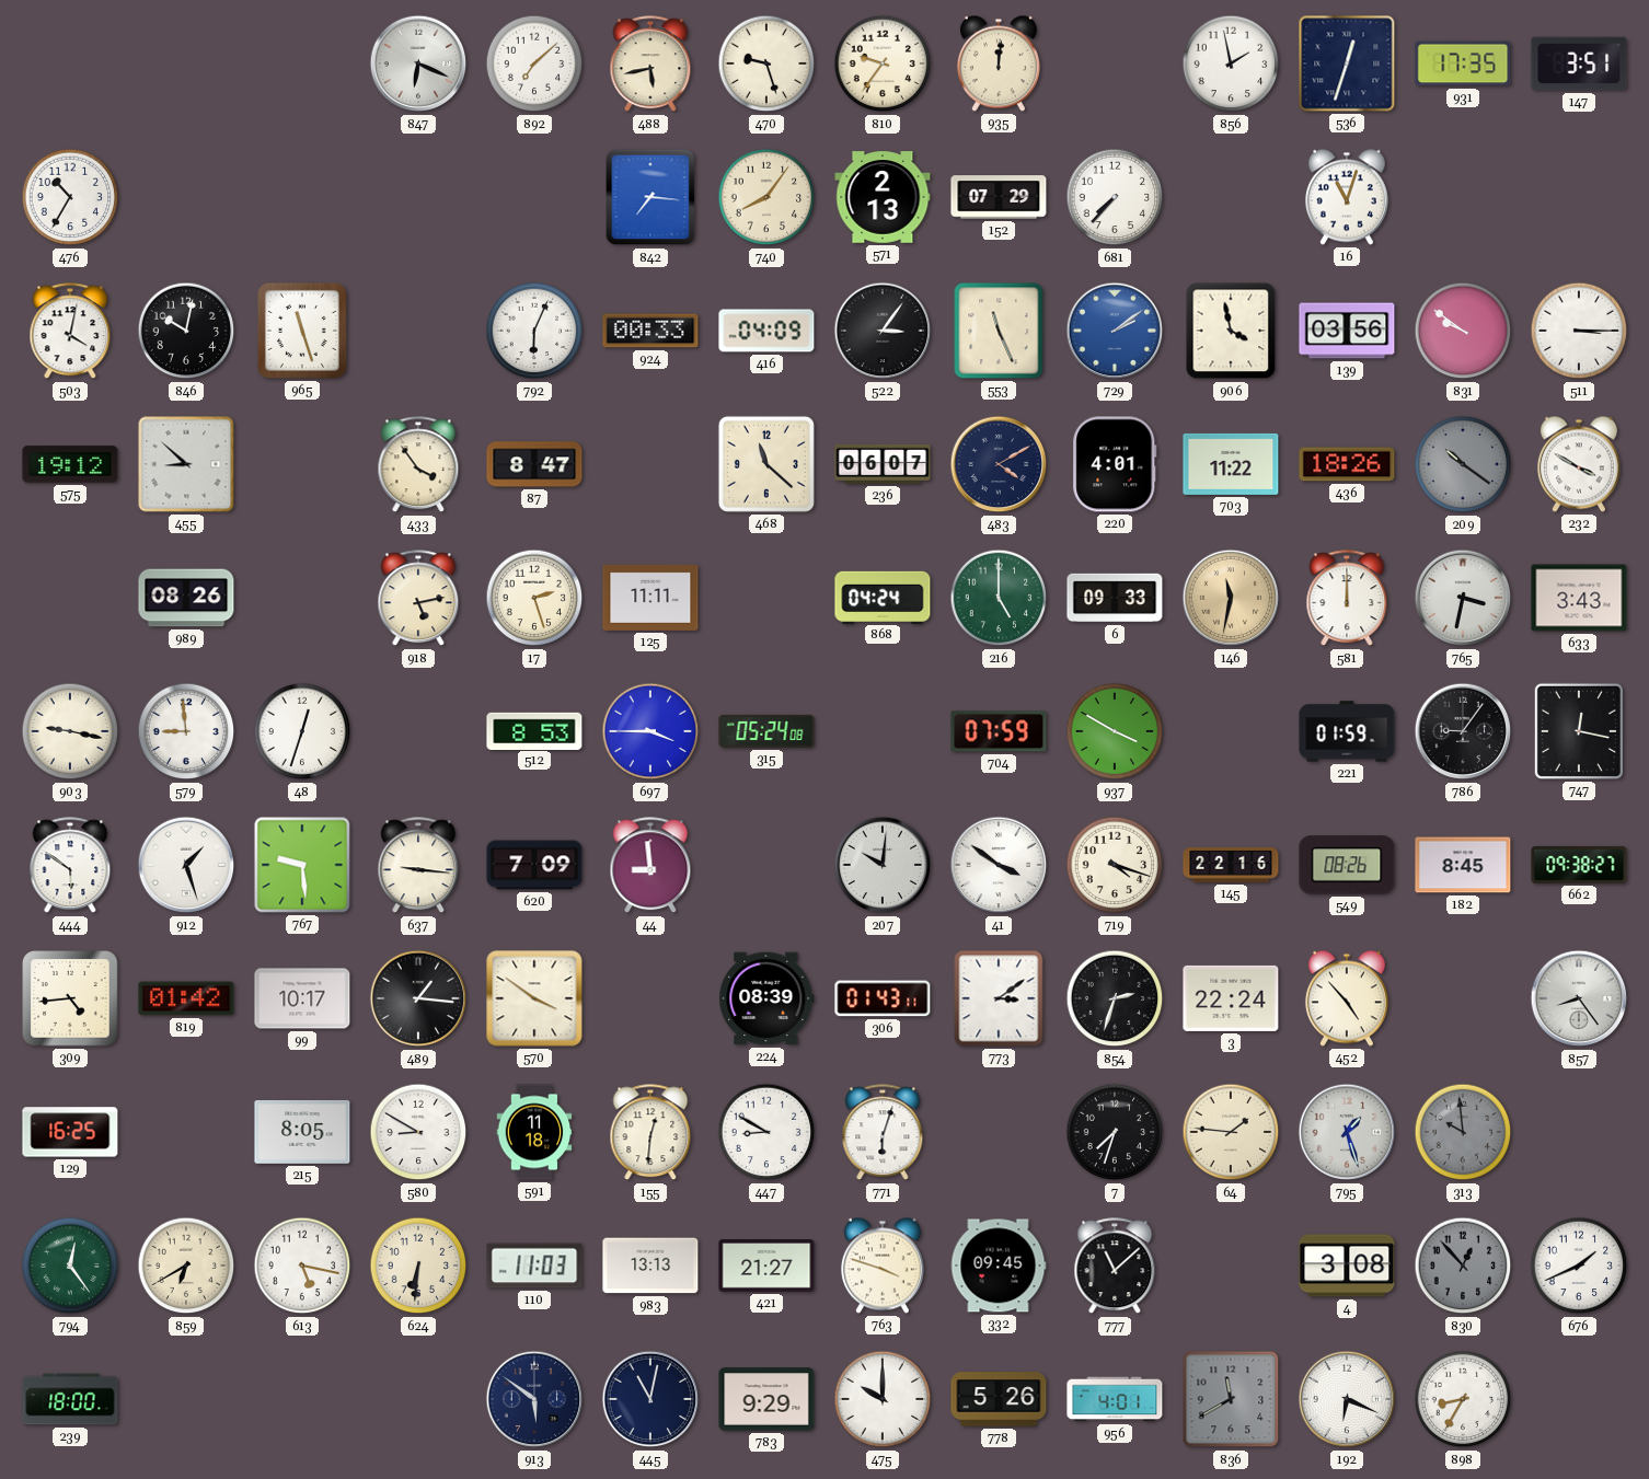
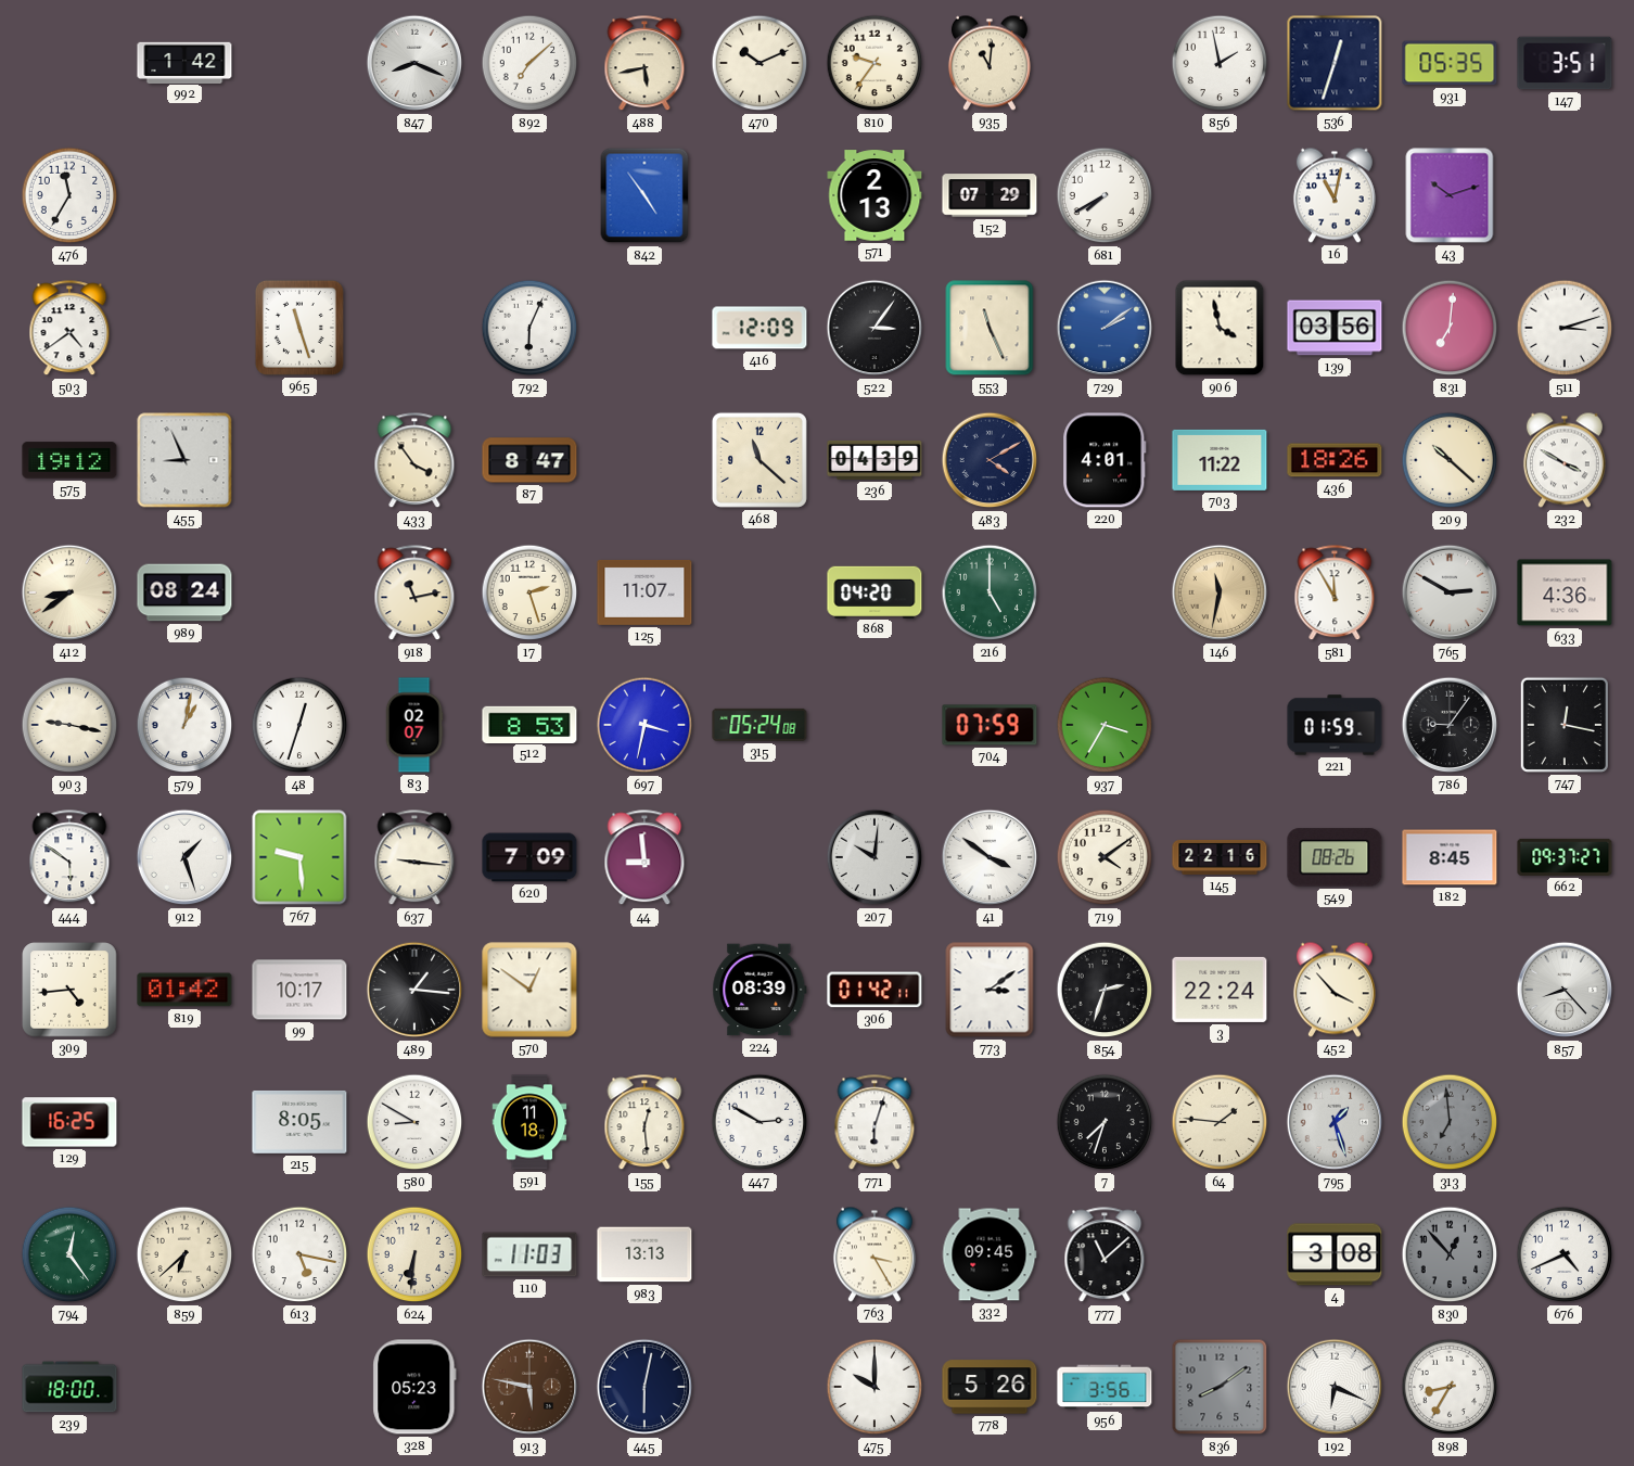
992: none -> 1:42
847: 6:19 -> 8:19
470: 9:27 -> 10:11
935: 12:01 -> 11:01
931: 17:35 -> 05:35
476: 10:35 -> 11:35
842: 7:16 -> 4:54
740: 8:06 -> none
681: 7:37 -> 7:40
16: 11:03 -> 11:02
43: none -> 10:12
503: 4:02 -> 4:39
846: 10:02 -> none
924: 00:33 -> none
416: 04:09 -> 12:09
831: 9:51 -> 7:01
511: 3:15 -> 3:12
455: 8:52 -> 8:56
236: 06:07 -> 04:39
209: 10:21 -> 10:22
209 dial: grey -> cream
412: none -> 8:39
989: 08:26 -> 08:24
918: 5:13 -> 11:13
125: 11:11 -> 11:07
868: 04:24 -> 04:20
6: 09:33 -> none
581: 12:00 -> 11:55
765: 3:32 -> 2:50
633: 3:43 -> 4:36
579: 8:59 -> 1:02
83: none -> 02:07
697: 3:45 -> 3:32
937: 3:50 -> 3:35
719: 4:18 -> 4:09
662: 09:38 -> 09:37
570: 3:51 -> 12:51
306: 01:43 -> 01:42
452: 4:53 -> 3:53
857: 8:24 -> 8:23
155: 12:31 -> 12:29
447: 8:50 -> 2:50
313: 9:59 -> 6:59
859: 6:40 -> 6:38
421: 21:27 -> none
763: 3:48 -> 3:25
676: 1:41 -> 4:41
328: none -> 05:23
913: 5:51 -> 5:47
913 dial: navy -> brown
445: 11:02 -> 6:02
783: 9:29 -> none
956: 4:01 -> 3:56
836: 11:40 -> 8:09
